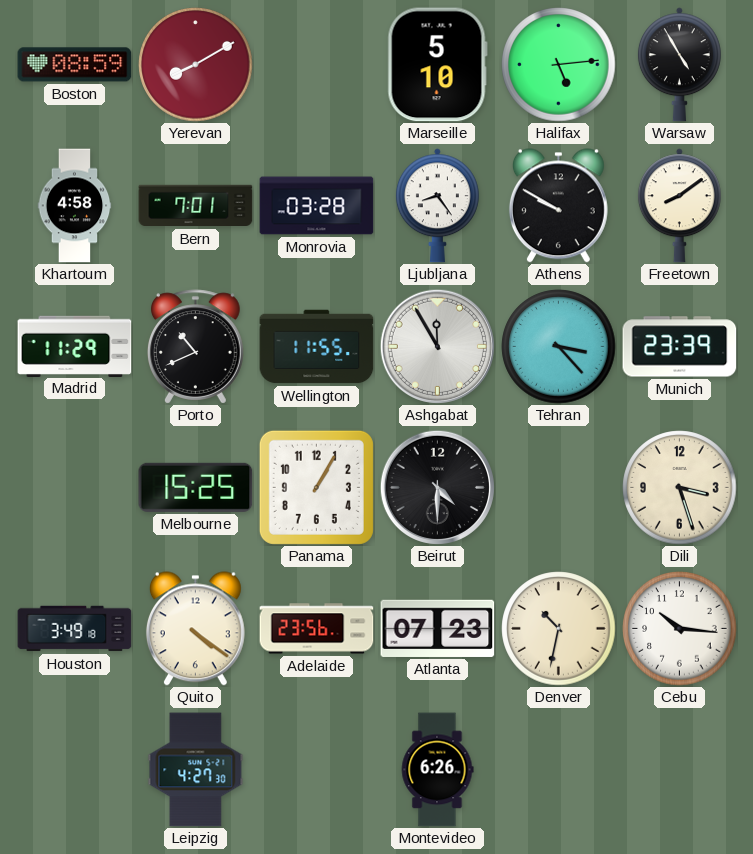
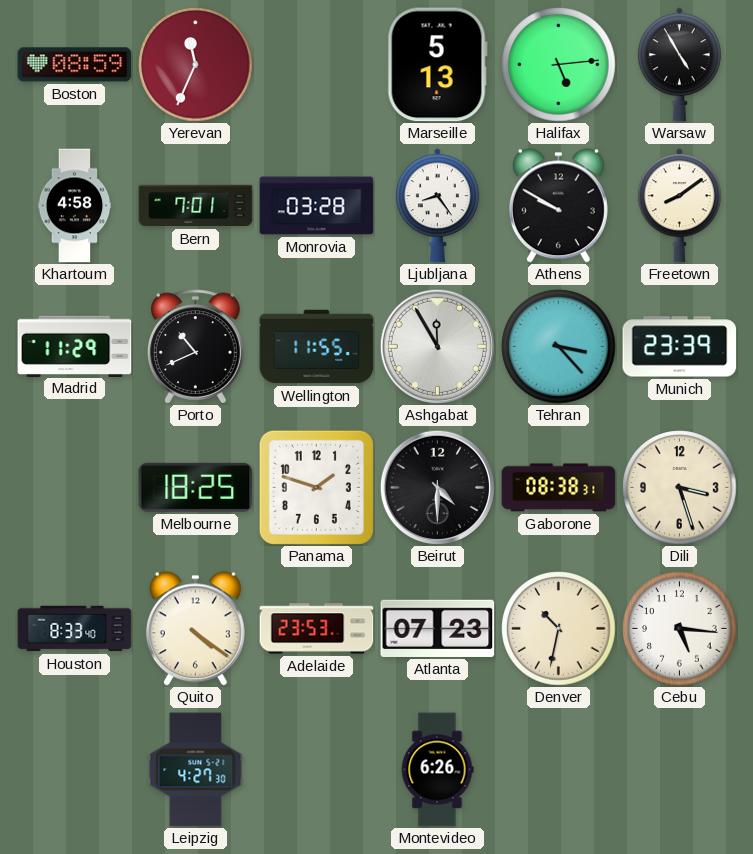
Yerevan: 8:10 -> 11:34
Marseille: 5:10 -> 5:13
Melbourne: 15:25 -> 18:25
Panama: 1:05 -> 1:48
Gaborone: none -> 08:38
Houston: 3:49 -> 8:33
Adelaide: 23:56 -> 23:53
Cebu: 10:16 -> 5:16
